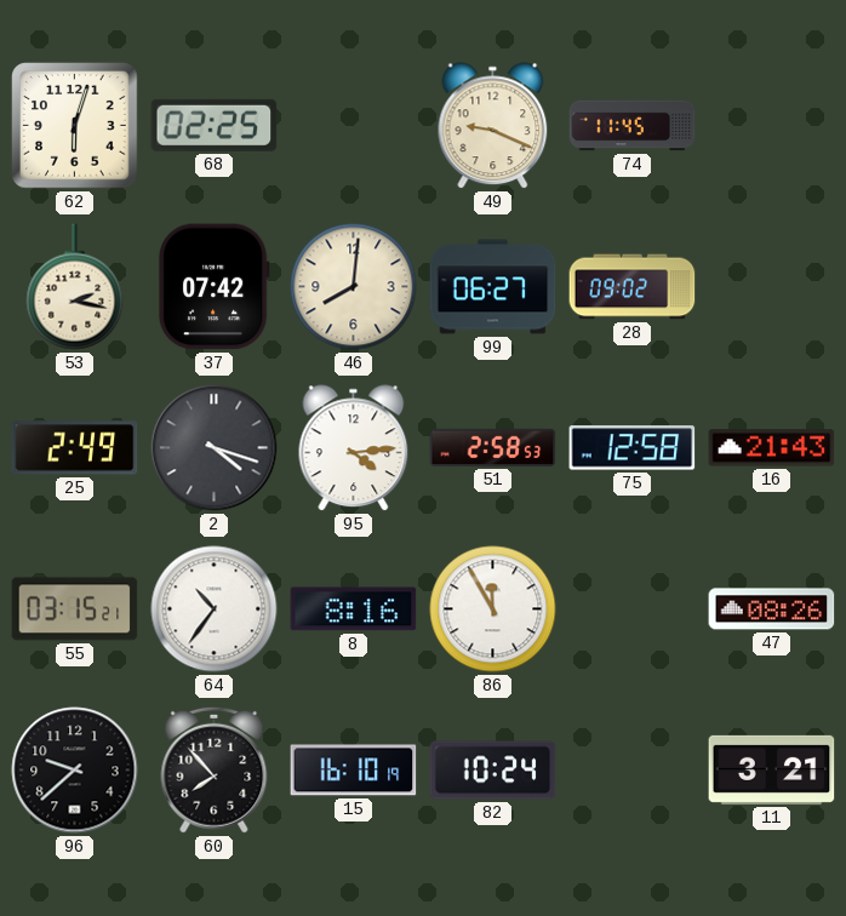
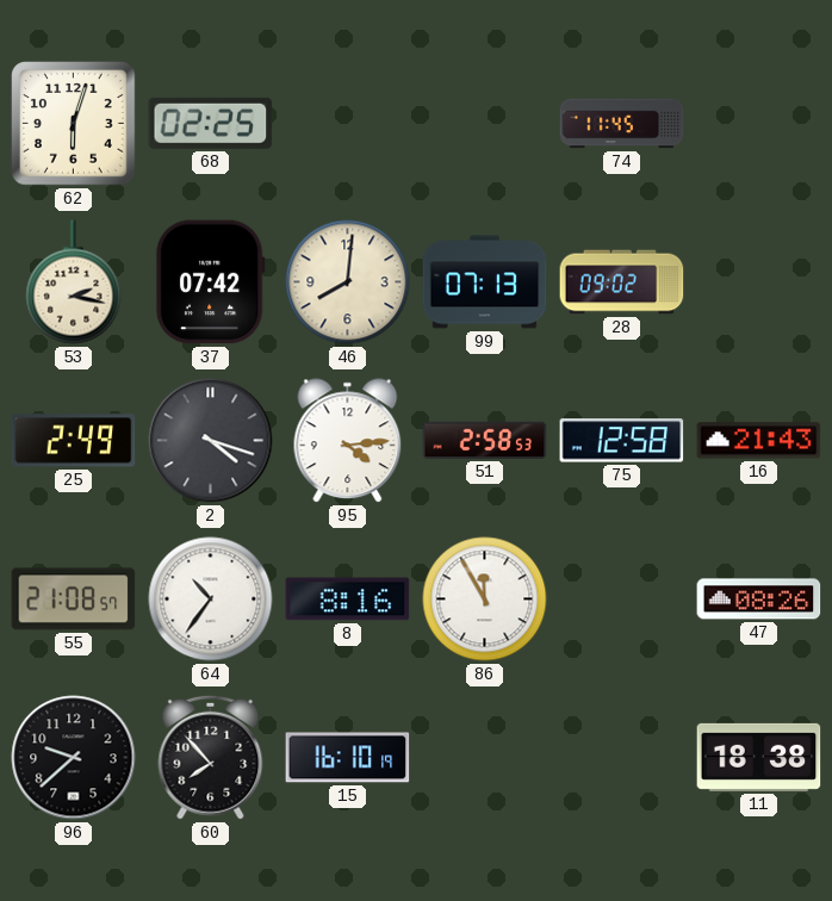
49: 9:19 -> none
99: 06:27 -> 07:13
55: 03:15 -> 21:08
82: 10:24 -> none
11: 3:21 -> 18:38
